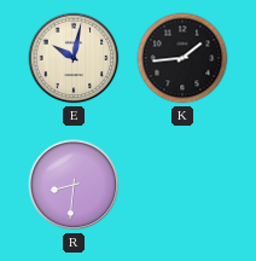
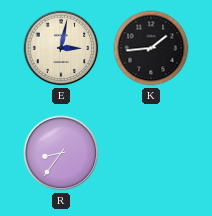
E: 10:02 -> 3:02
R: 8:31 -> 8:36
